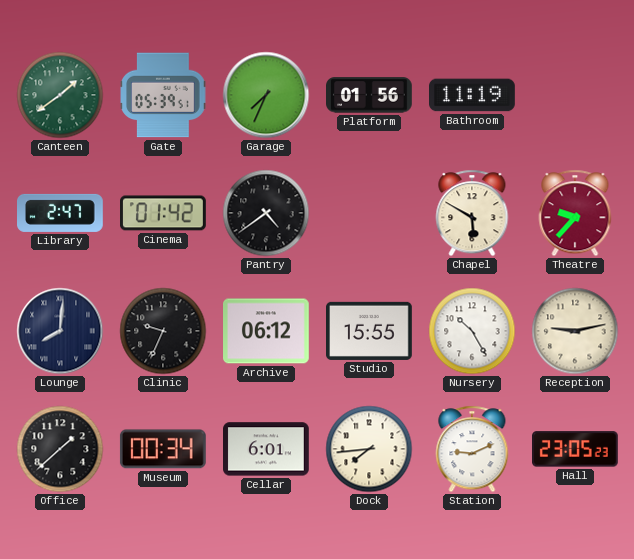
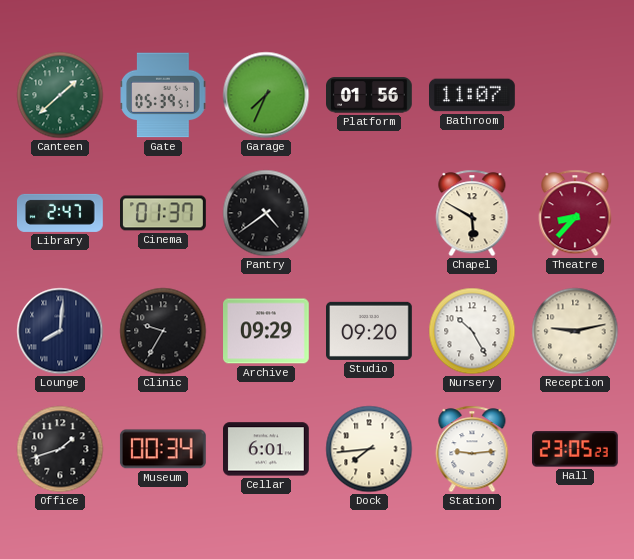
Canteen: 1:39 -> 1:38
Bathroom: 11:19 -> 11:07
Cinema: 01:42 -> 01:37
Theatre: 9:37 -> 8:37
Clinic: 9:34 -> 9:35
Archive: 06:12 -> 09:29
Studio: 15:55 -> 09:20
Office: 1:38 -> 1:42
Station: 9:11 -> 9:14
